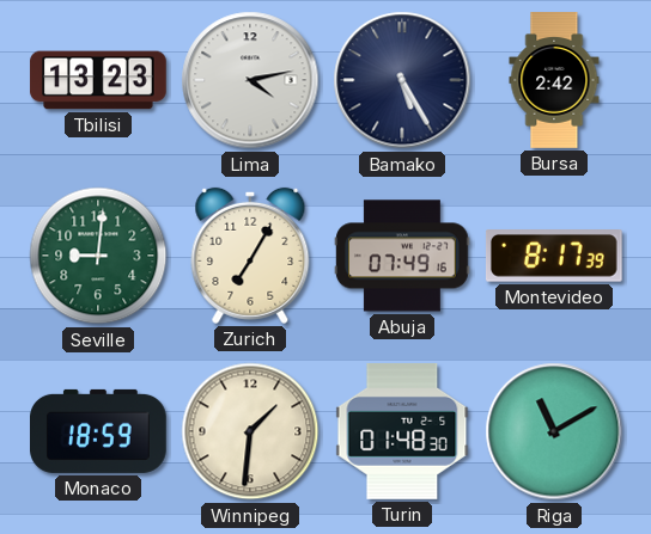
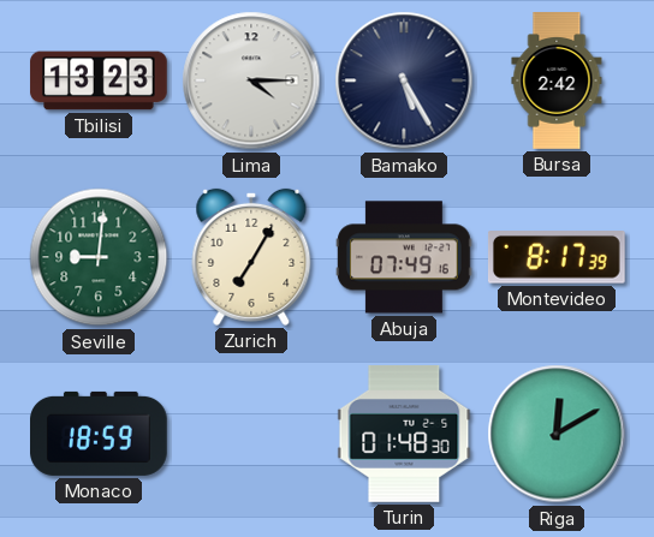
Lima: 4:13 -> 4:15
Winnipeg: 1:31 -> none
Riga: 11:10 -> 12:10
